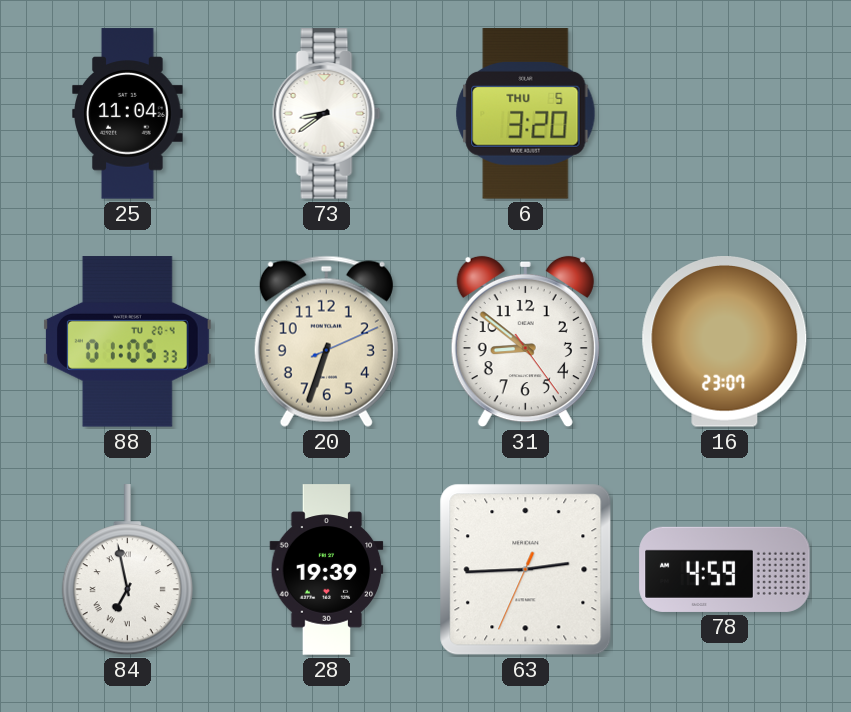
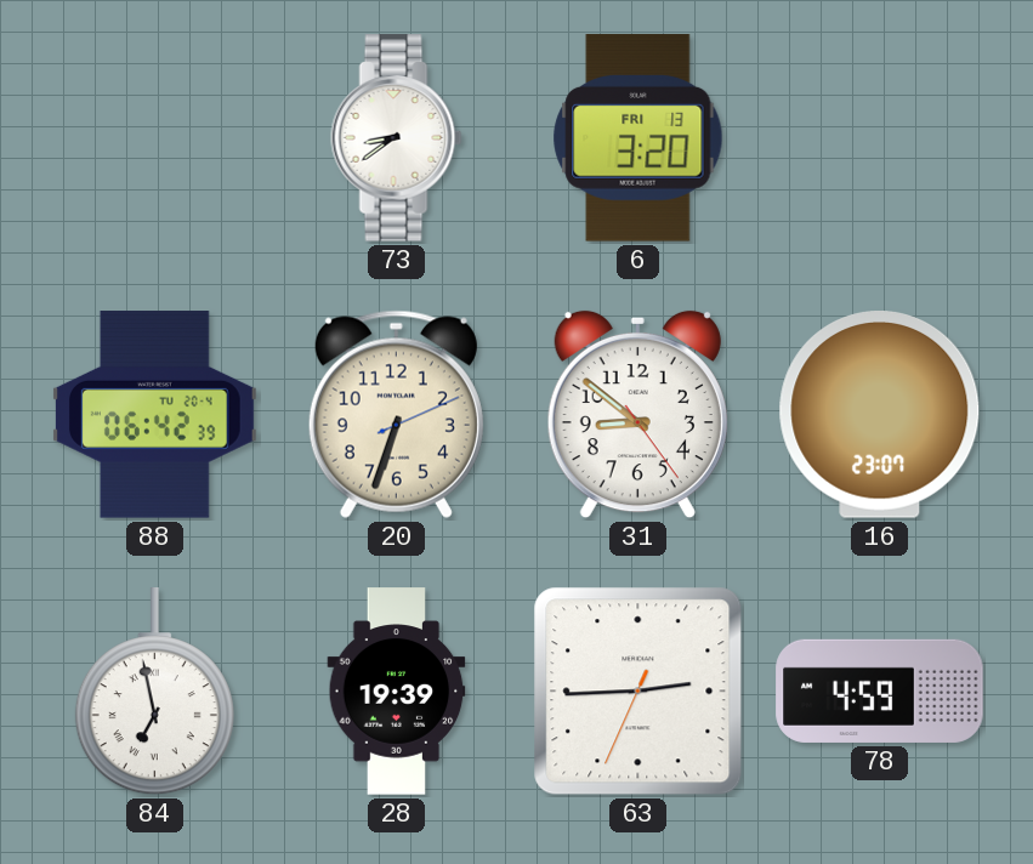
25: 11:04 -> none
6 date: THU 5 -> FRI 13
88: 01:05 -> 06:42
